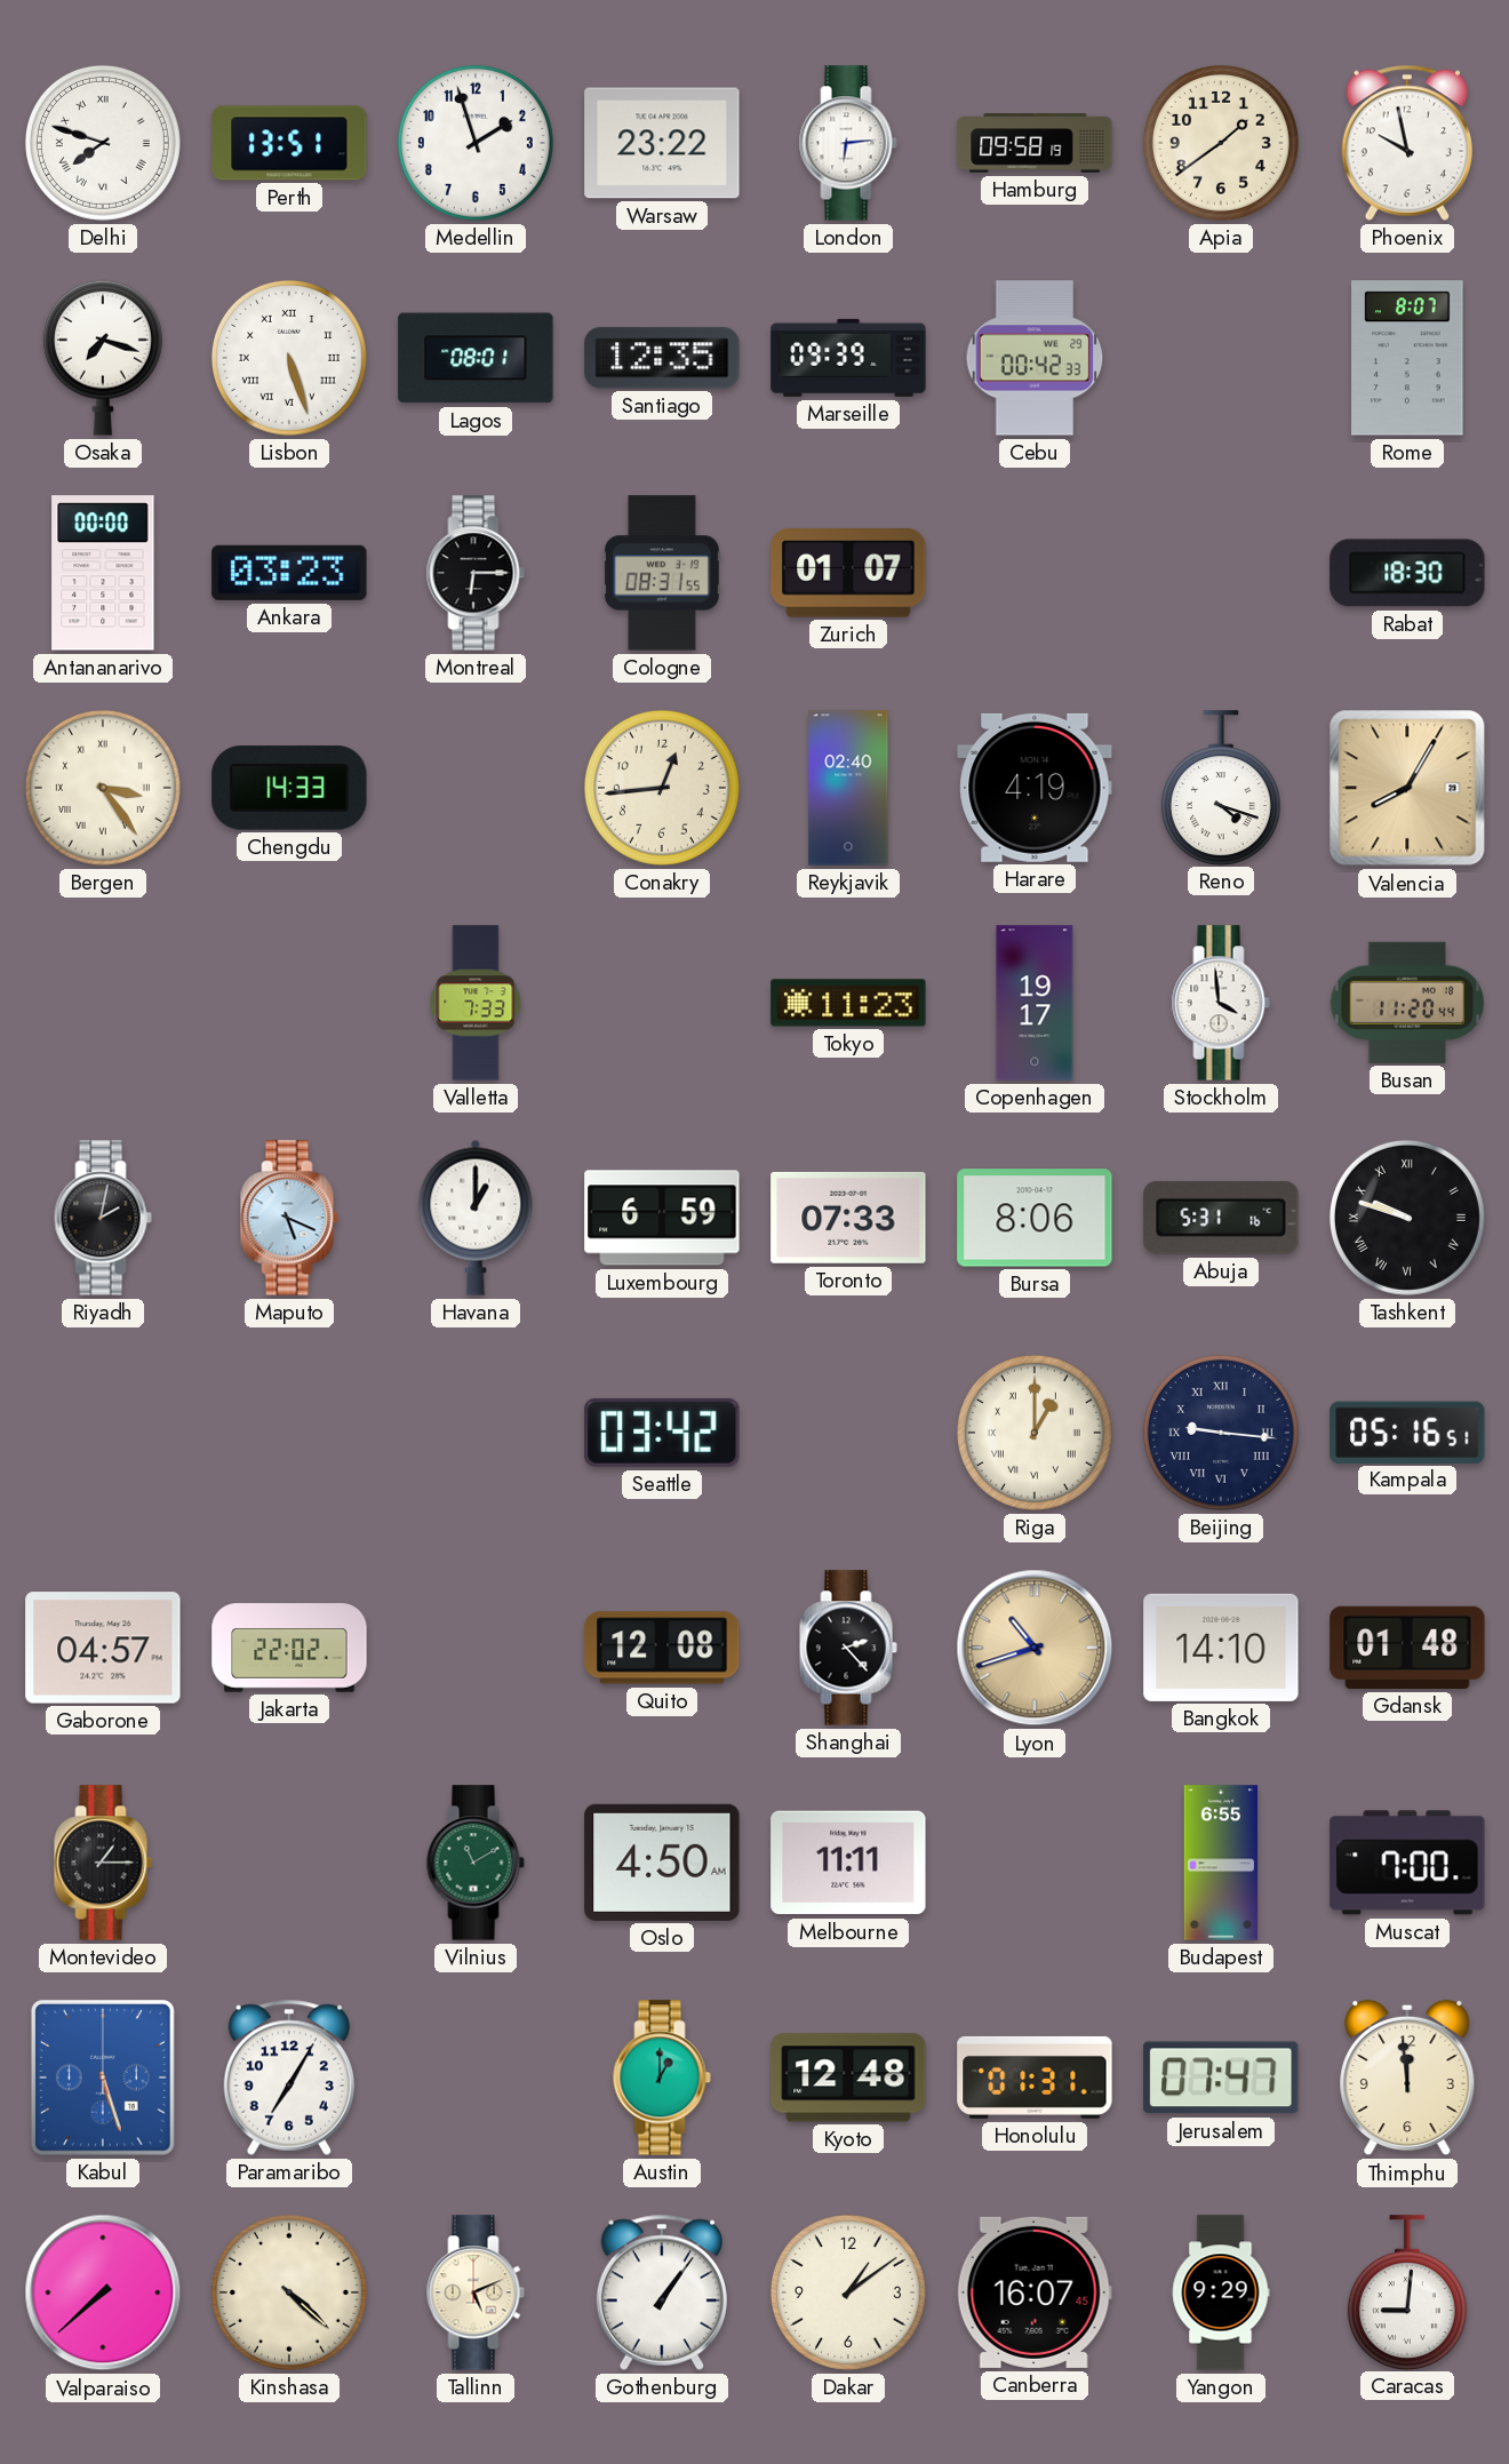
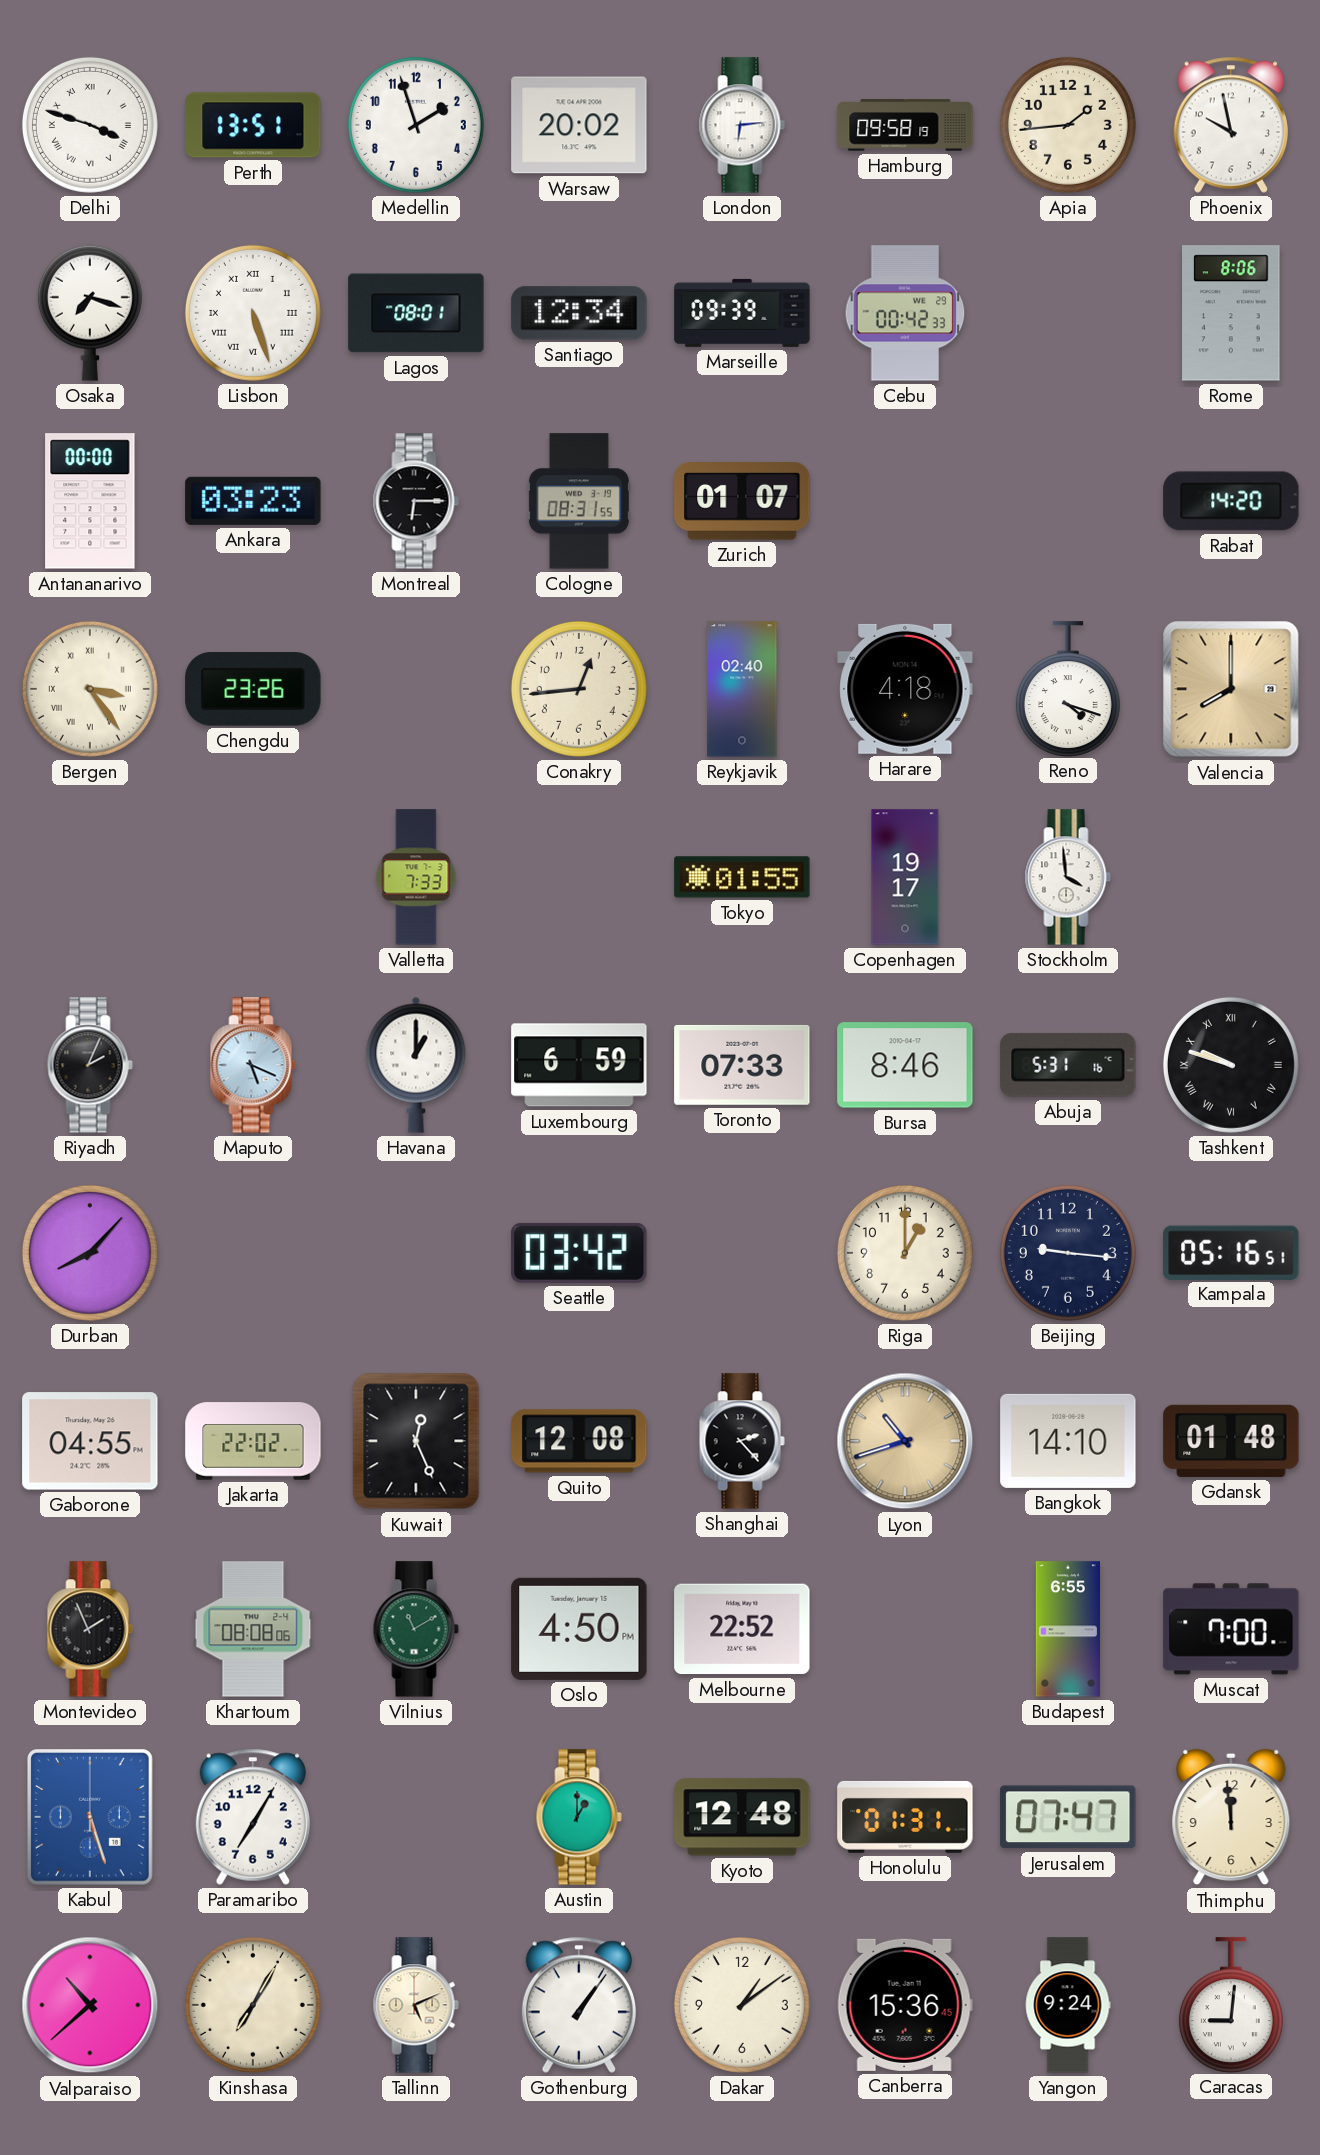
Delhi: 7:48 -> 3:48
Warsaw: 23:22 -> 20:02
Apia: 1:39 -> 1:44
Santiago: 12:35 -> 12:34
Rome: 8:07 -> 8:06
Rabat: 18:30 -> 14:20
Chengdu: 14:33 -> 23:26
Harare: 4:19 -> 4:18
Valencia: 8:05 -> 8:00
Tokyo: 11:23 -> 01:55
Busan: 11:20 -> none
Riyadh: 2:02 -> 2:04
Bursa: 8:06 -> 8:46
Durban: none -> 8:07
Riga numerals: Roman -> Arabic
Beijing numerals: Roman -> Arabic
Gaborone: 04:57 -> 04:55
Kuwait: none -> 12:26
Montevideo: 1:15 -> 1:56
Khartoum: none -> 08:08
Oslo: 4:50 AM -> 4:50 PM
Melbourne: 11:11 -> 22:52
Valparaiso: 7:38 -> 10:38
Kinshasa: 4:22 -> 7:05
Canberra: 16:07 -> 15:36
Yangon: 9:29 -> 9:24
